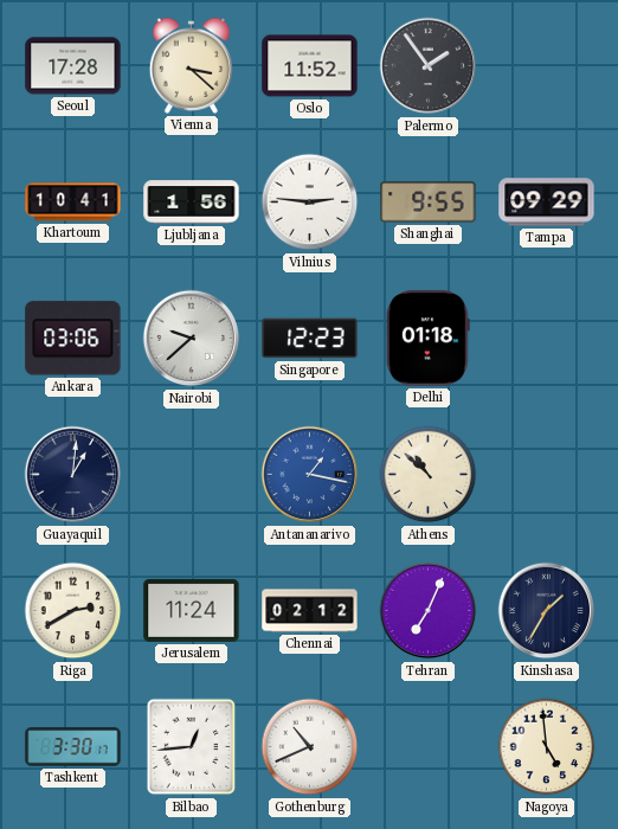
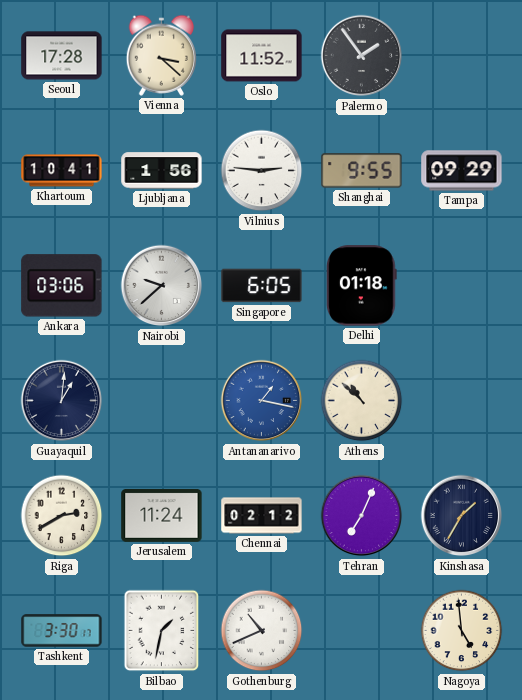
Singapore: 12:23 -> 6:05
Bilbao: 12:44 -> 1:32
